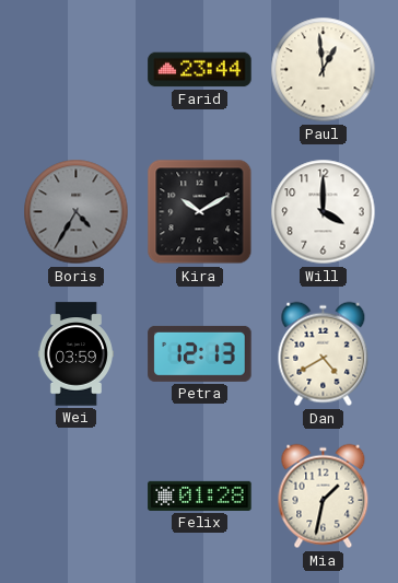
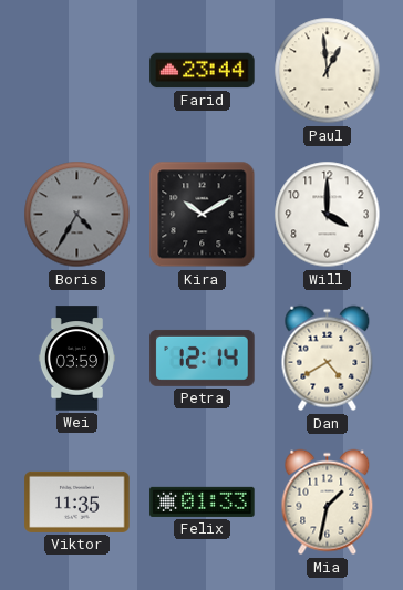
Petra: 12:13 -> 12:14
Viktor: none -> 11:35
Felix: 01:28 -> 01:33
